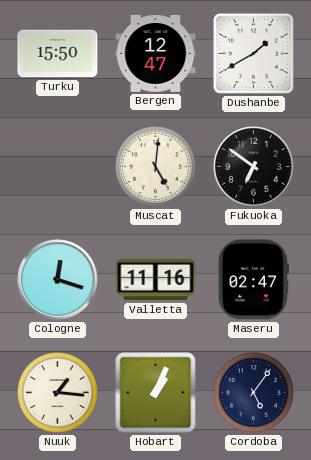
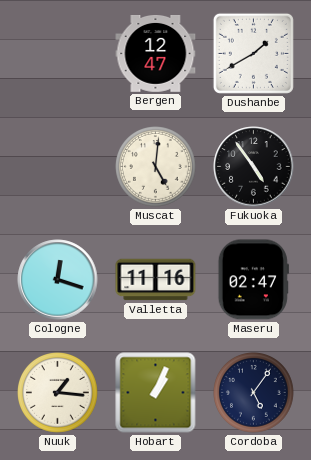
Turku: 15:50 -> none
Fukuoka: 6:51 -> 4:54
